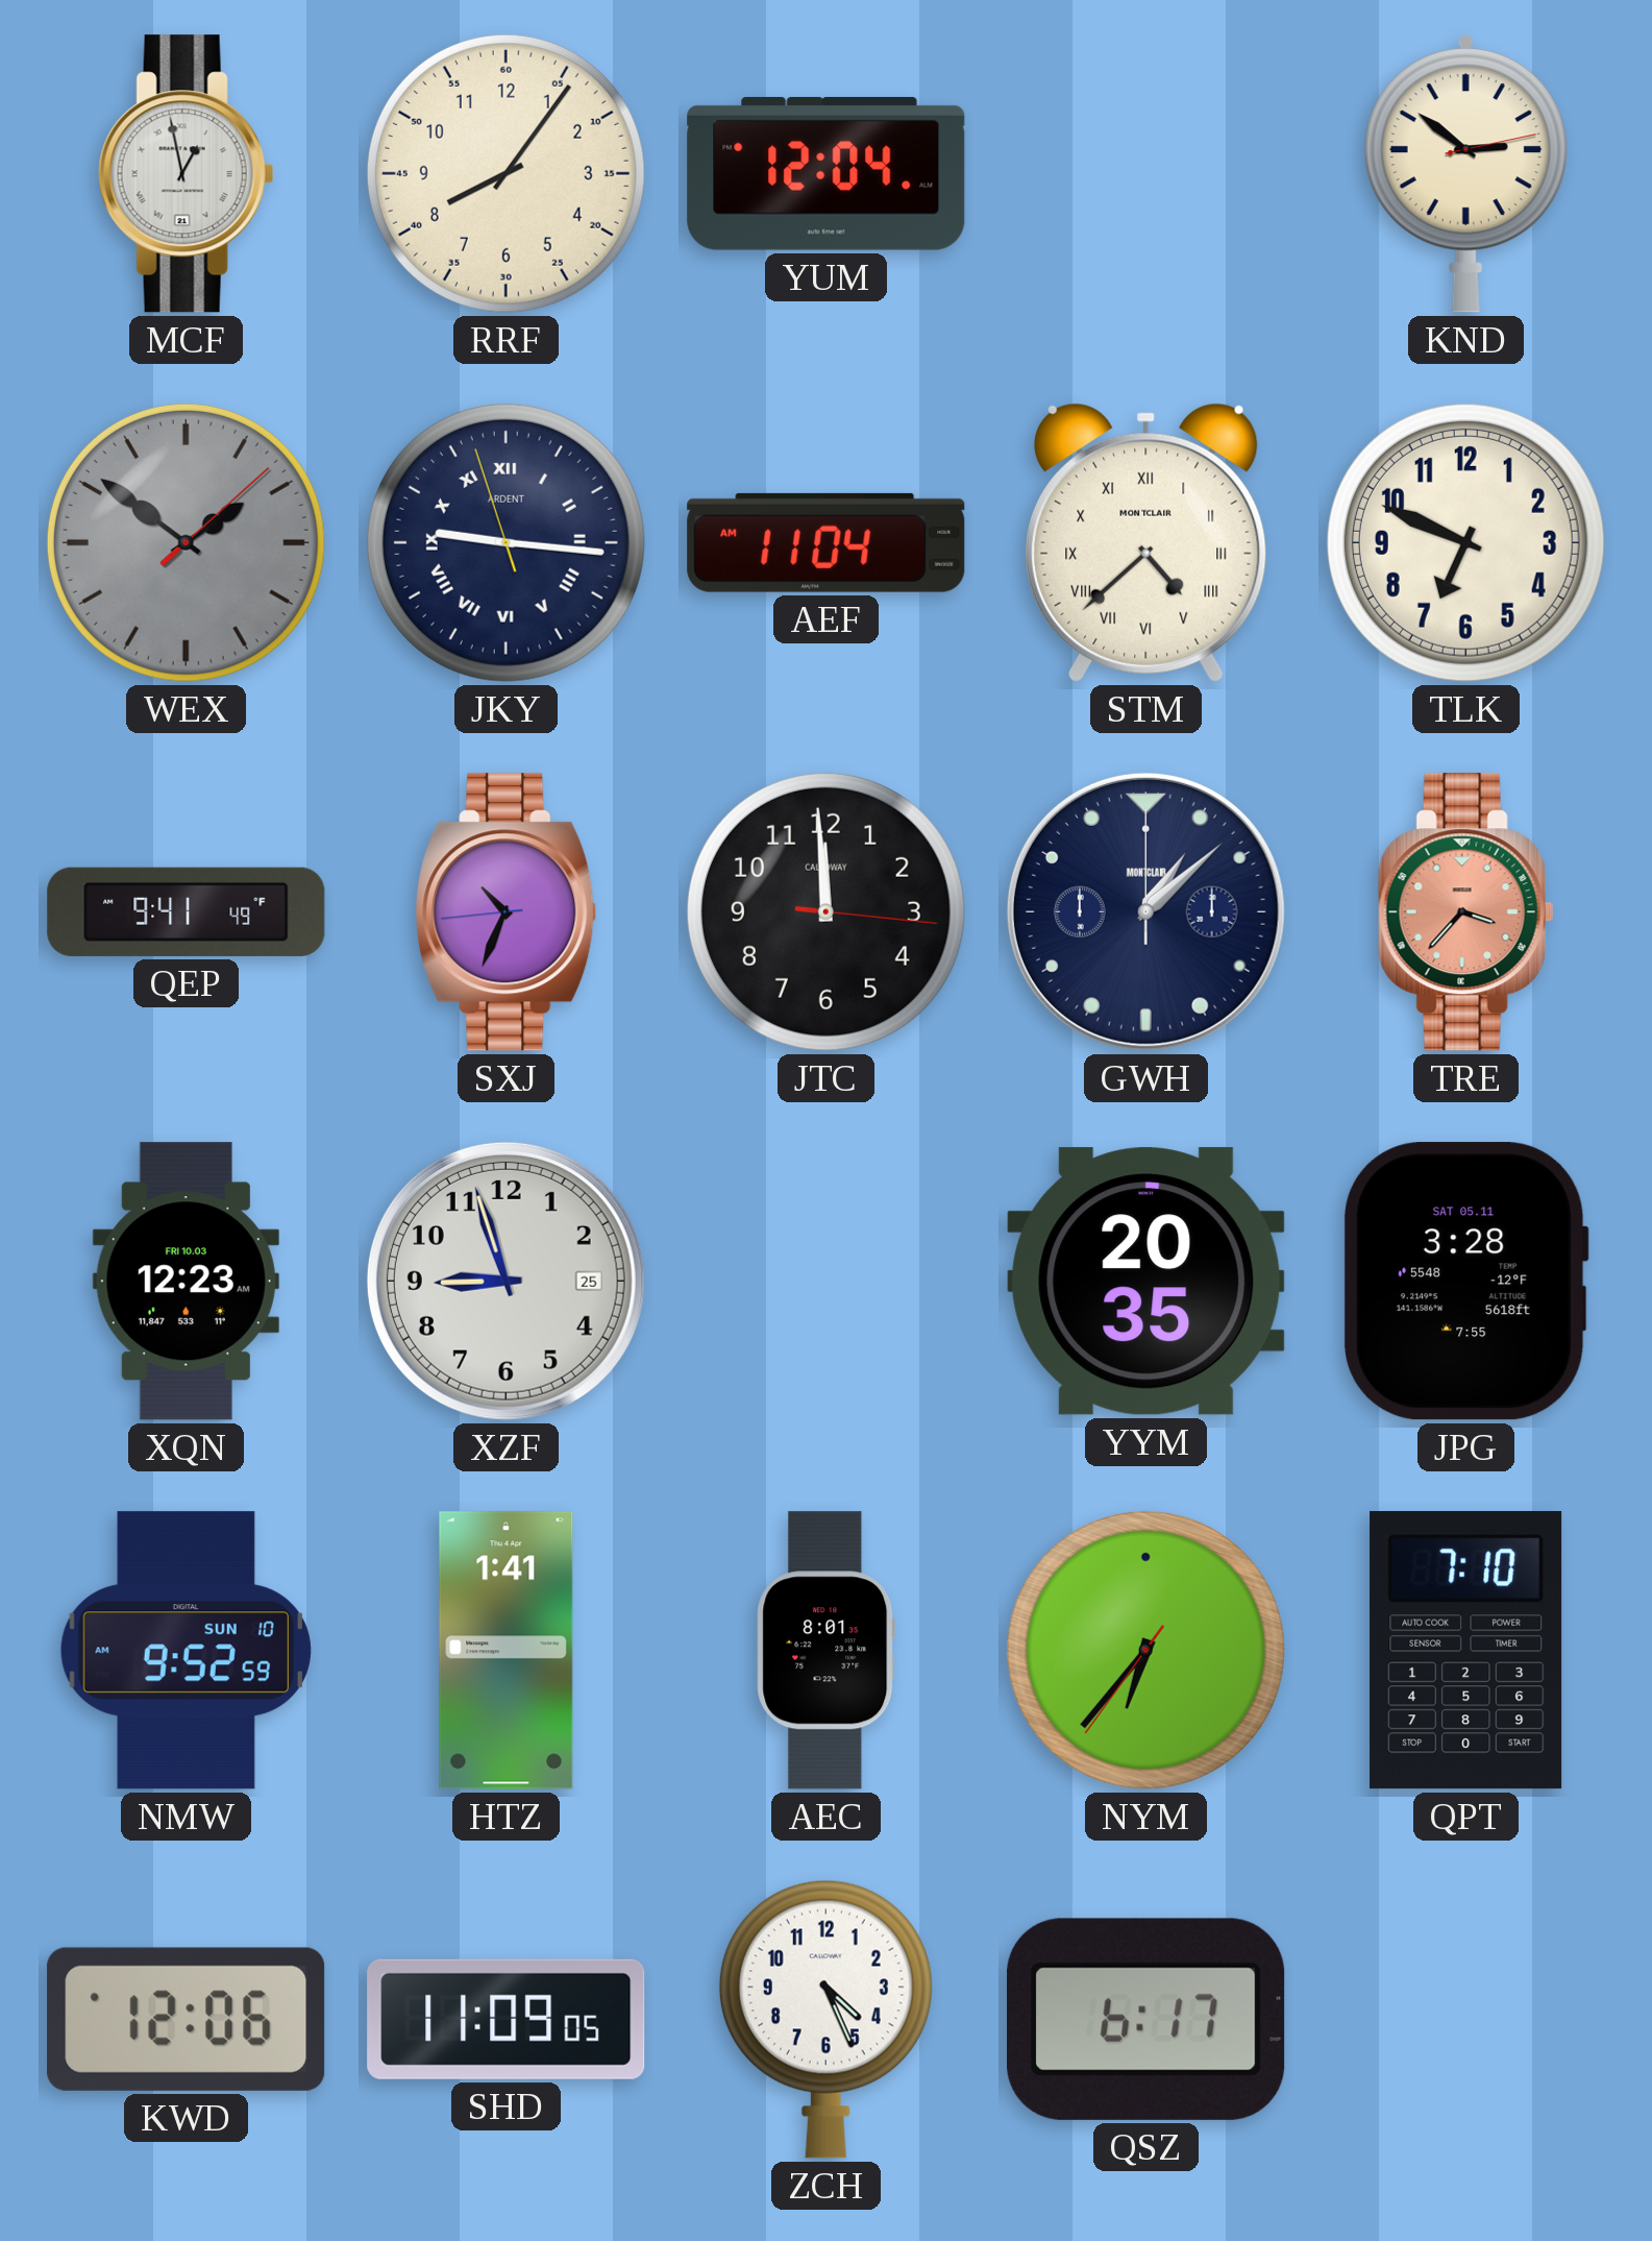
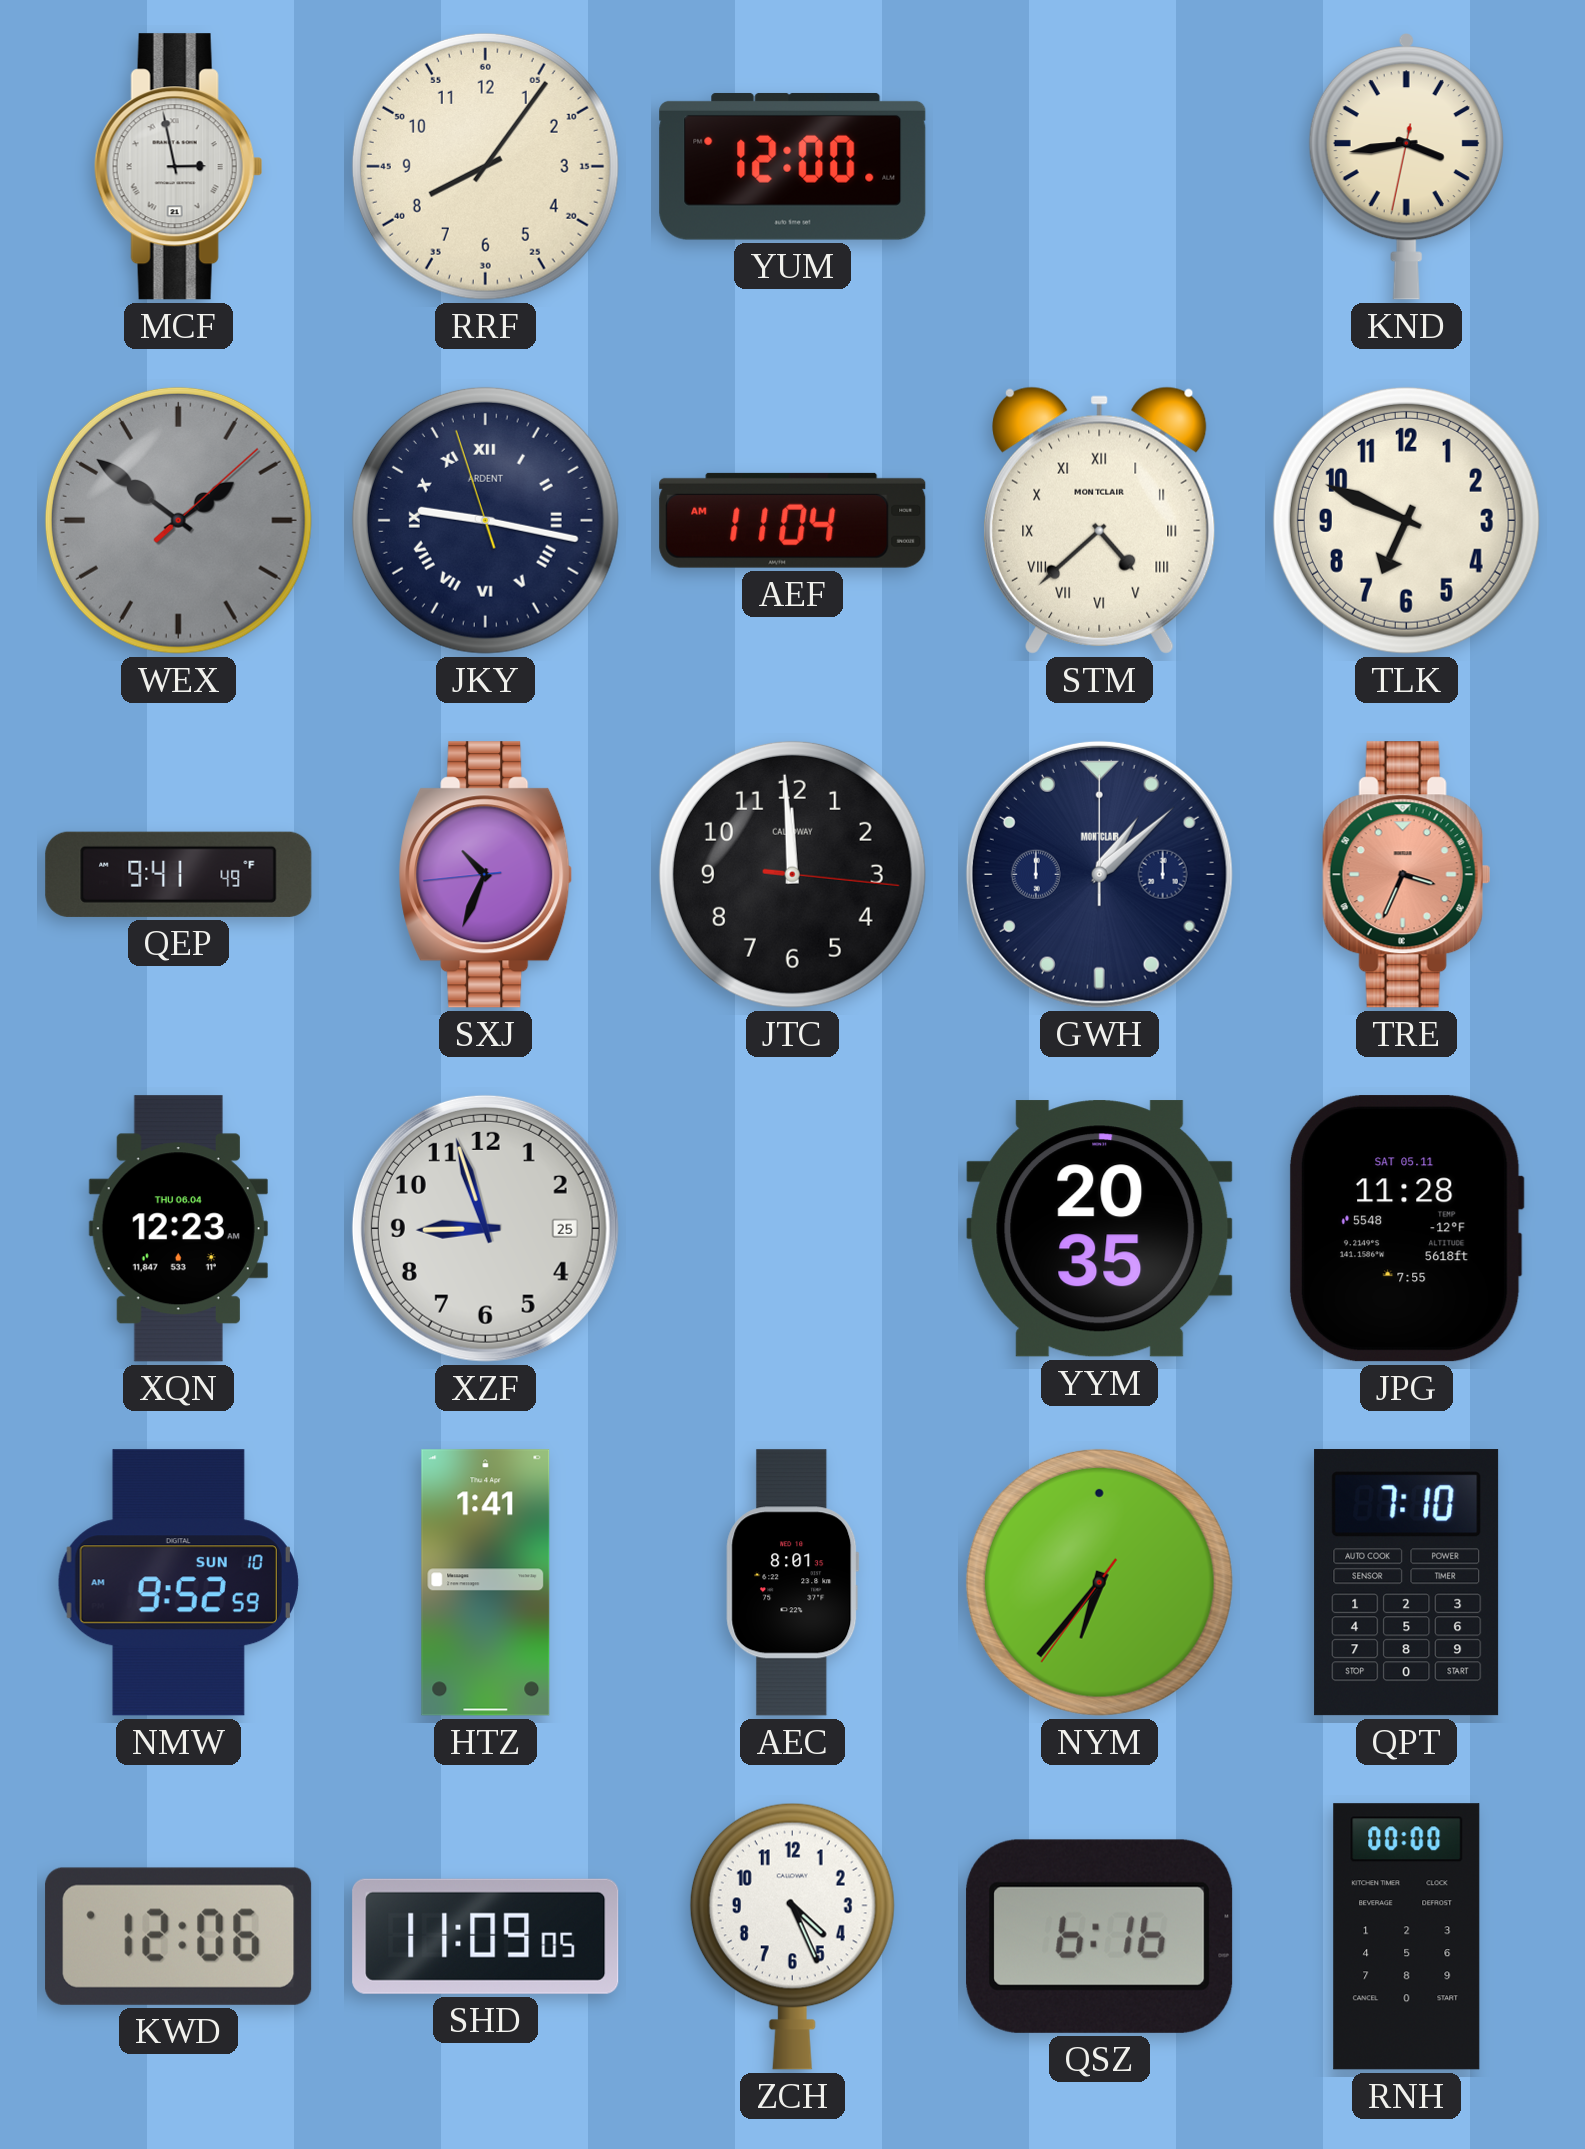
MCF: 12:58 -> 2:58
YUM: 12:04 -> 12:00
KND: 2:51 -> 3:43
JKY: 9:15 -> 9:16
TRE: 3:37 -> 3:34
XQN date: FRI 10.03 -> THU 06.04
JPG: 3:28 -> 11:28
QSZ: 6:17 -> 6:16
RNH: none -> 00:00
